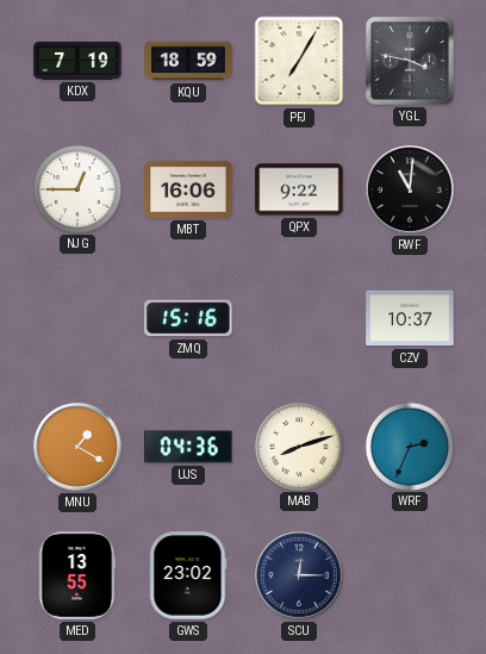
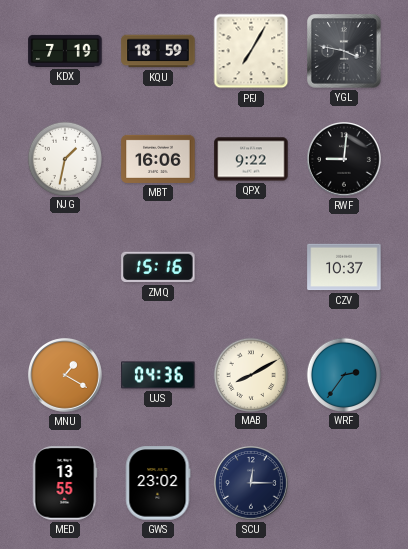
NJG: 12:45 -> 1:32
RWF: 11:01 -> 9:01
MAB: 8:12 -> 8:10
WRF: 2:34 -> 2:36
